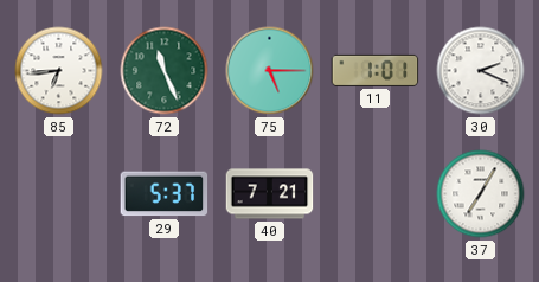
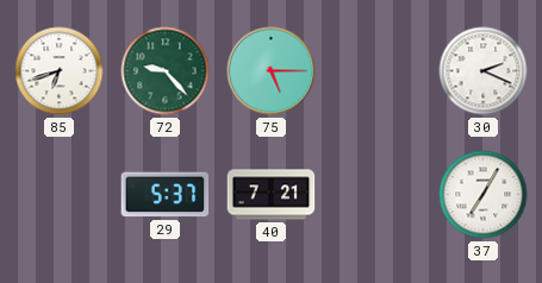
85: 6:44 -> 6:42
72: 11:26 -> 9:23
11: 1:01 -> none
